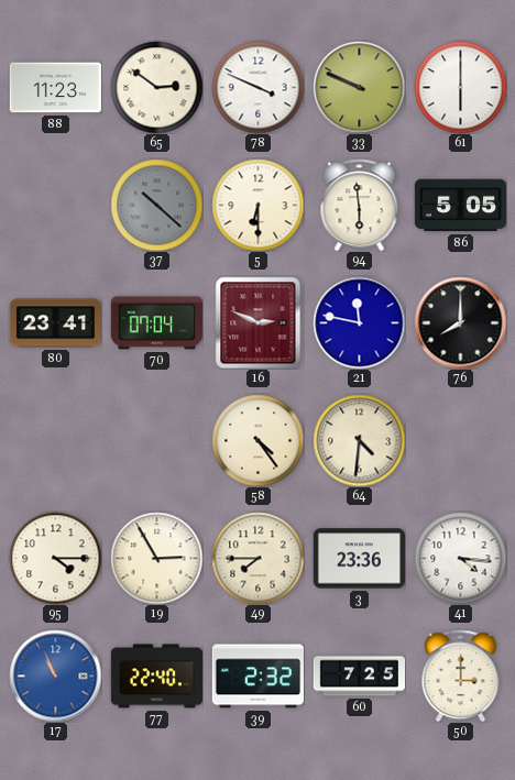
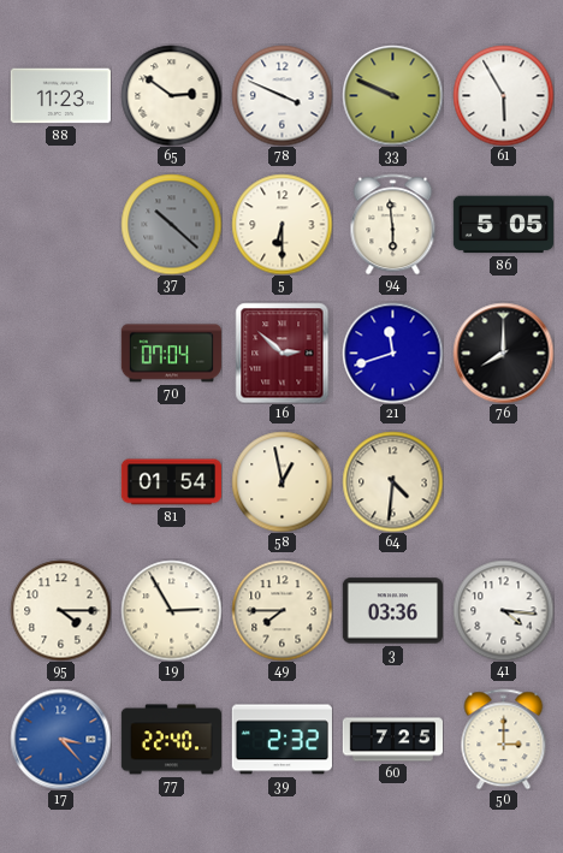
61: 6:00 -> 5:55
80: 23:41 -> none
16: 2:49 -> 2:52
21: 11:47 -> 11:42
81: none -> 01:54
58: 4:24 -> 12:58
3: 23:36 -> 03:36
17: 10:56 -> 3:23
